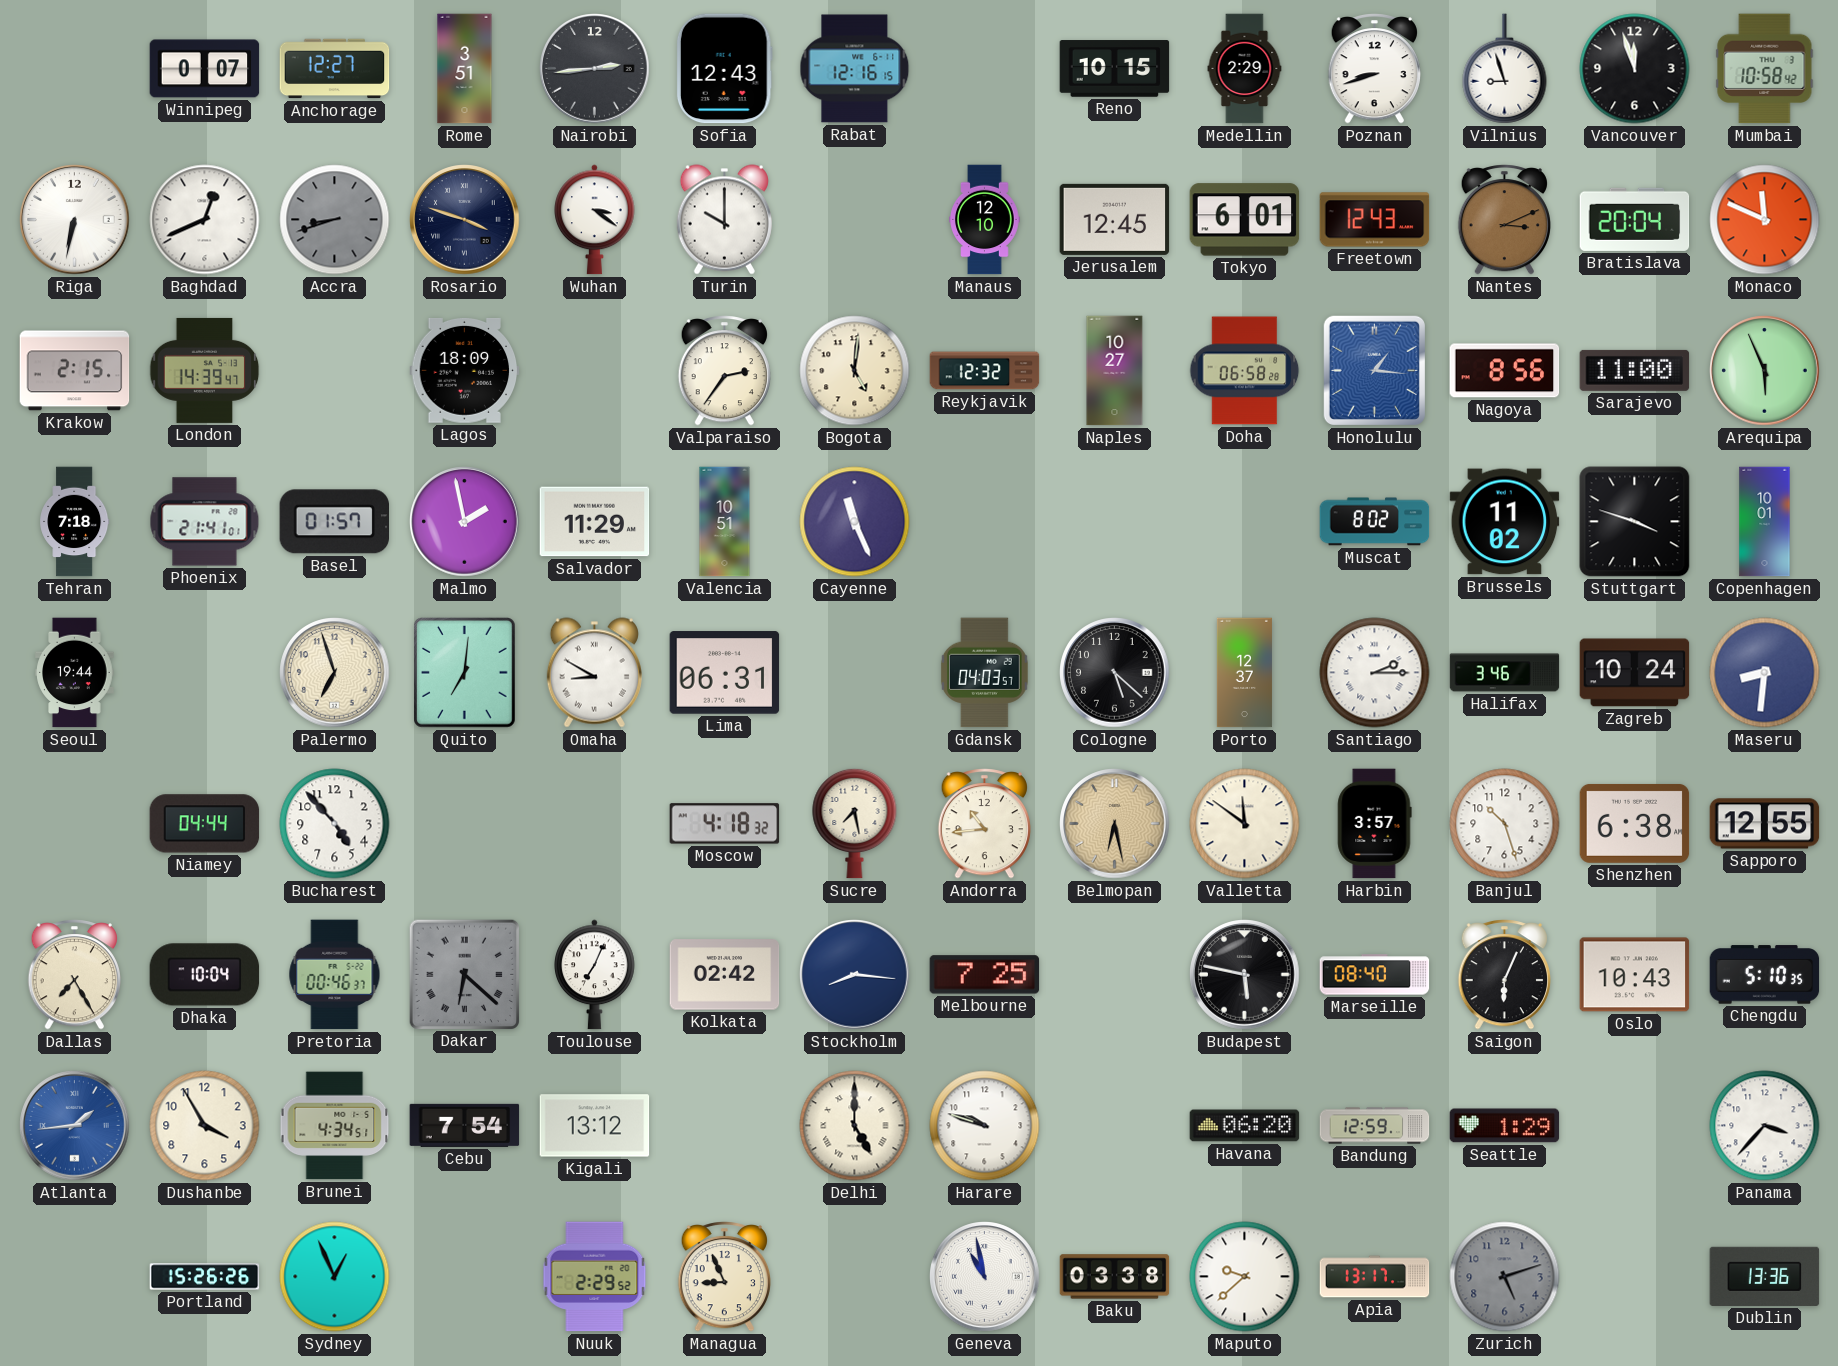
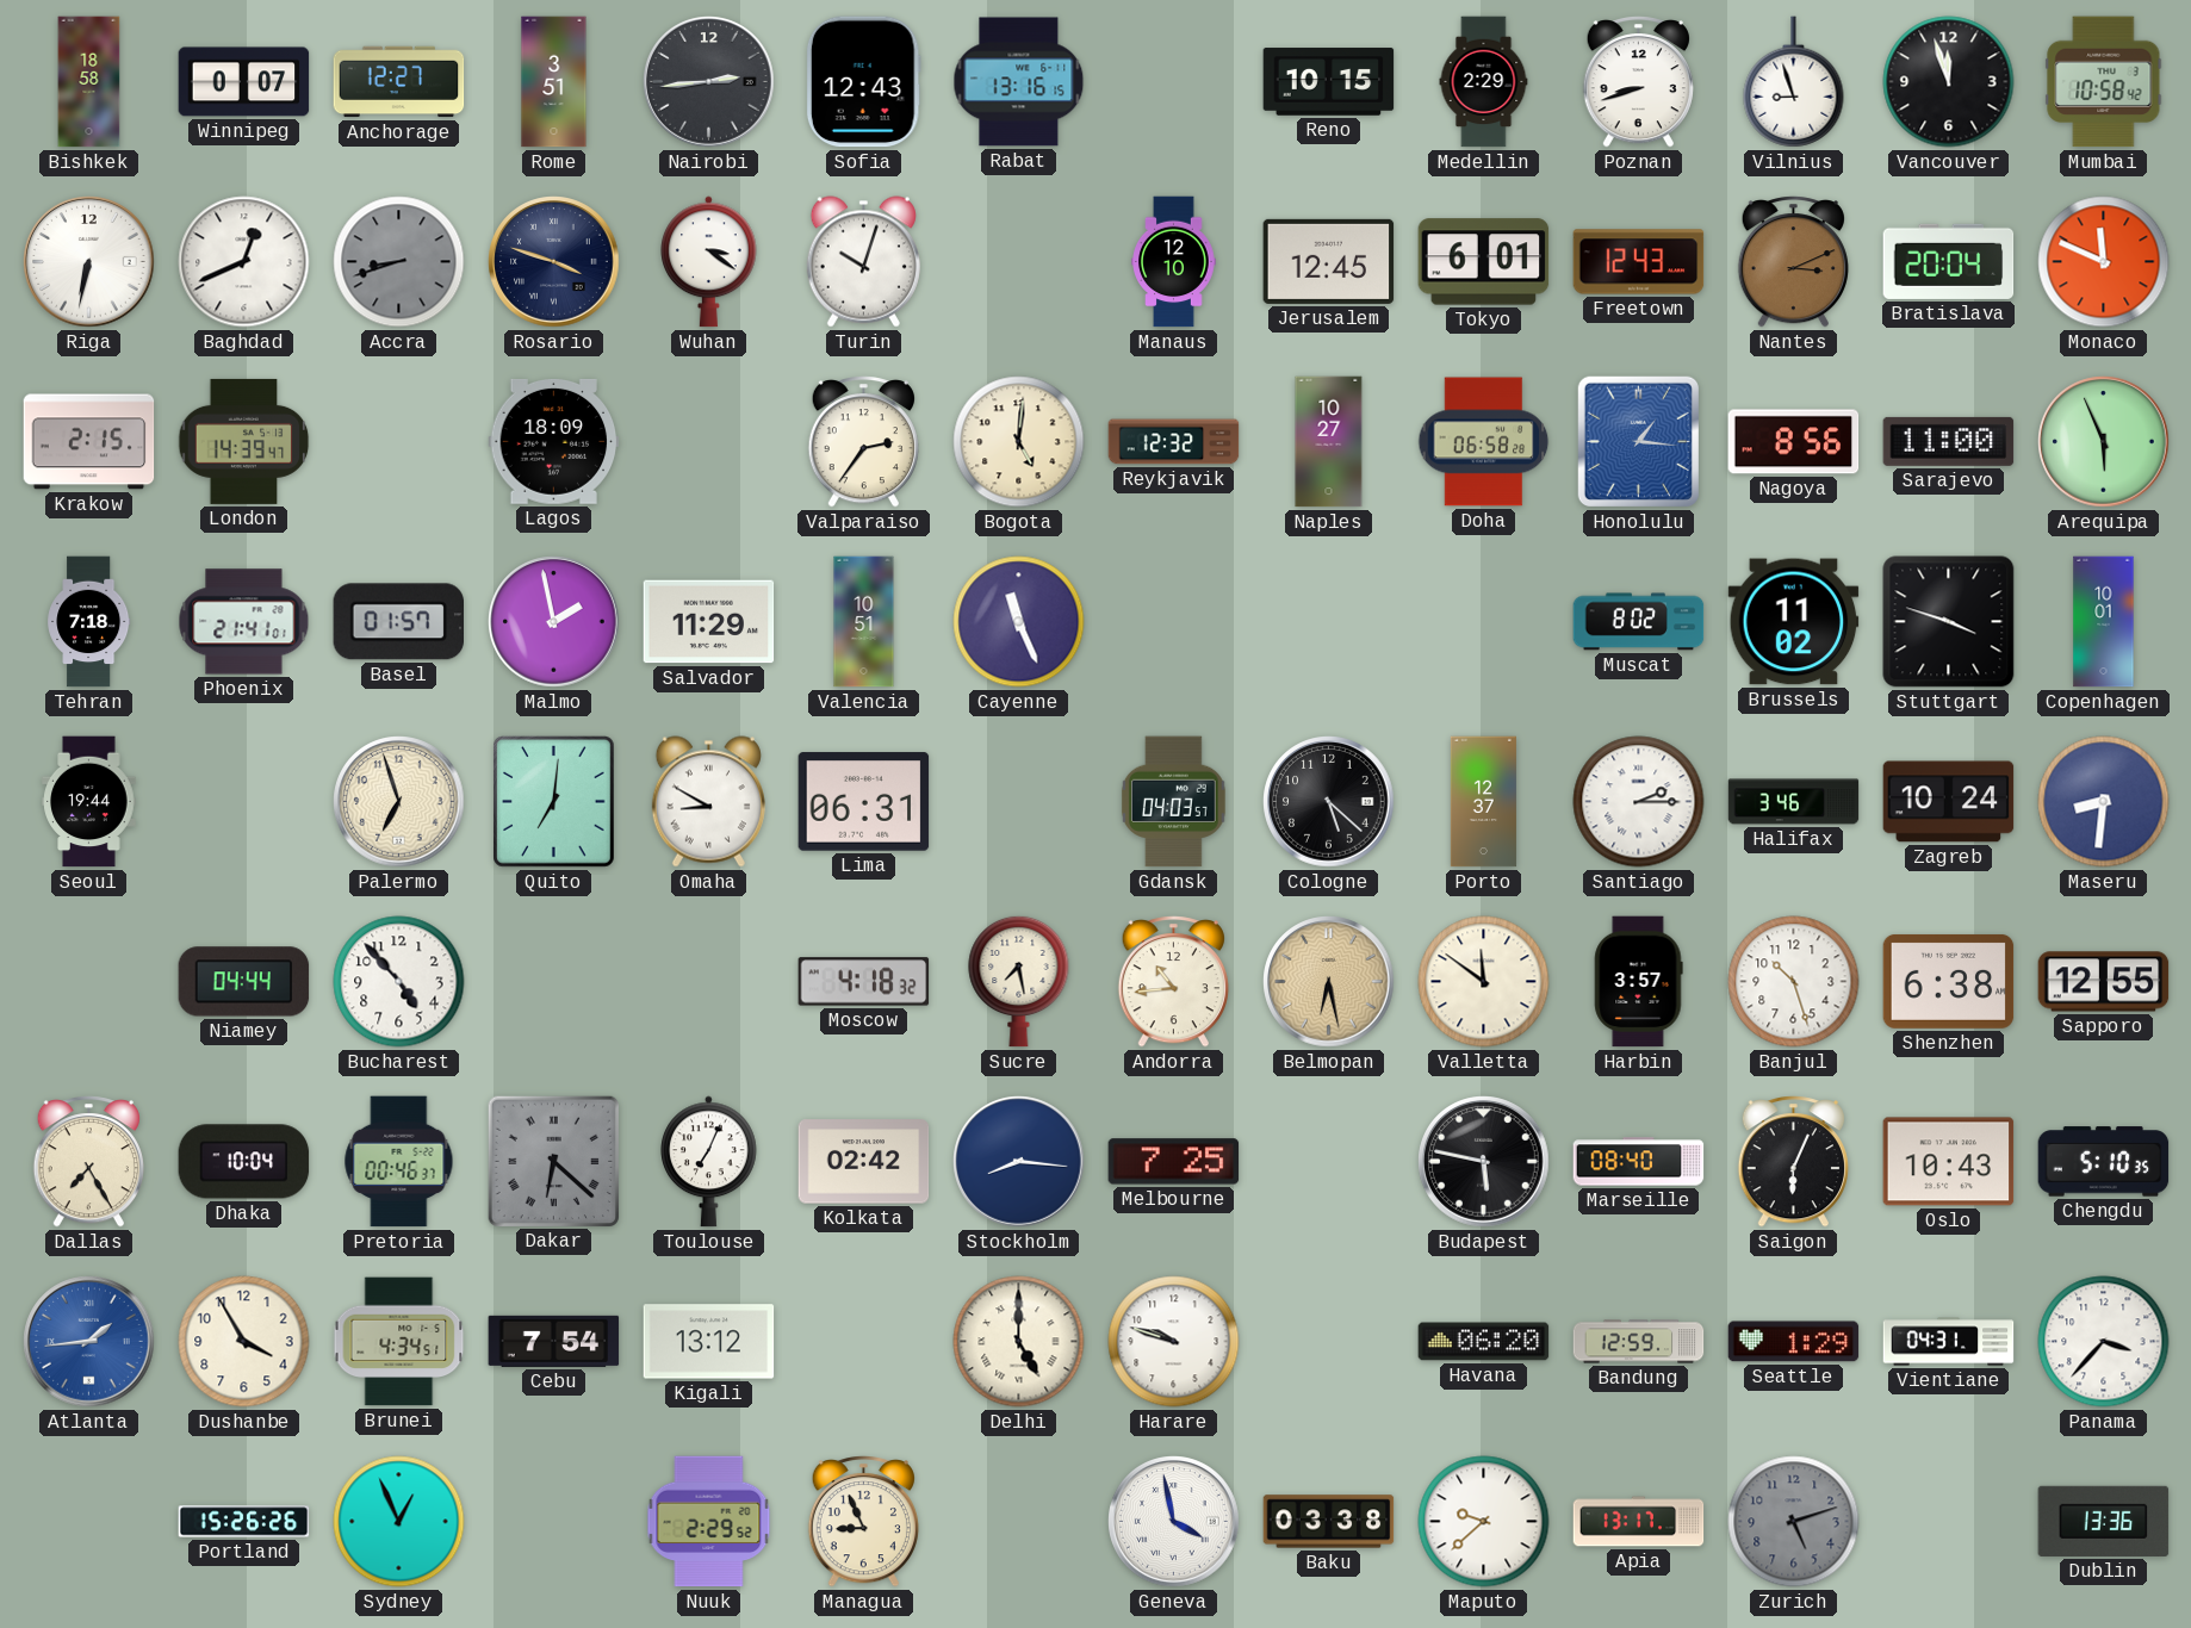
Bishkek: none -> 18:58
Rabat: 12:16 -> 13:16
Turin: 10:00 -> 10:03
Vientiane: none -> 04:31
Geneva: 10:58 -> 3:58
